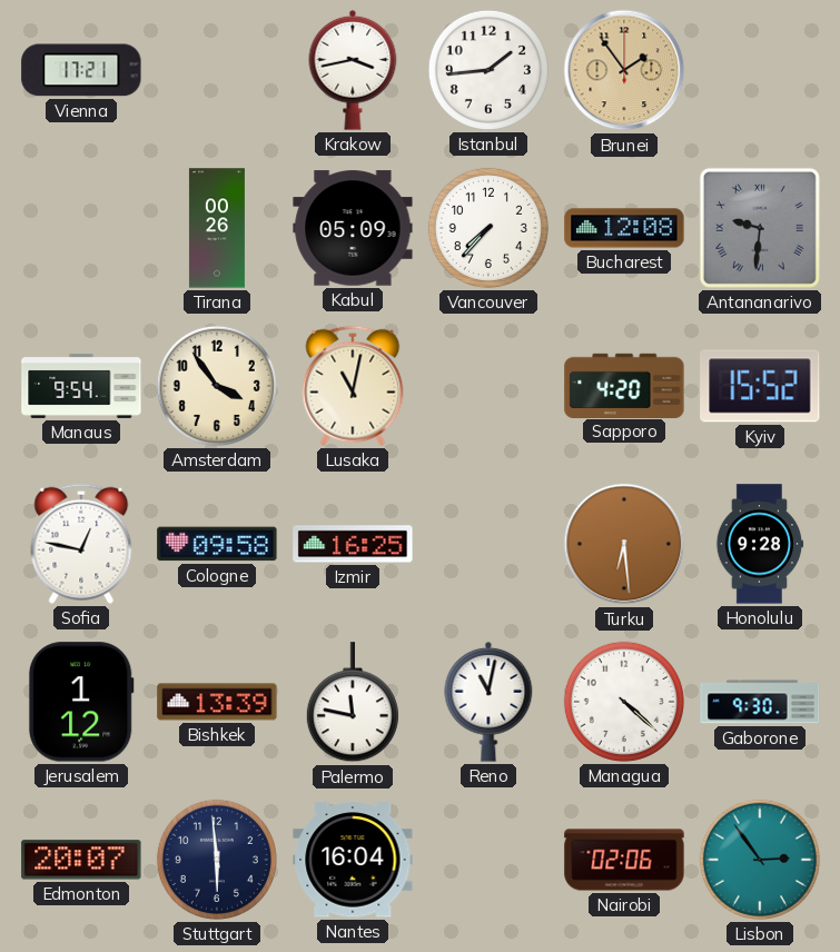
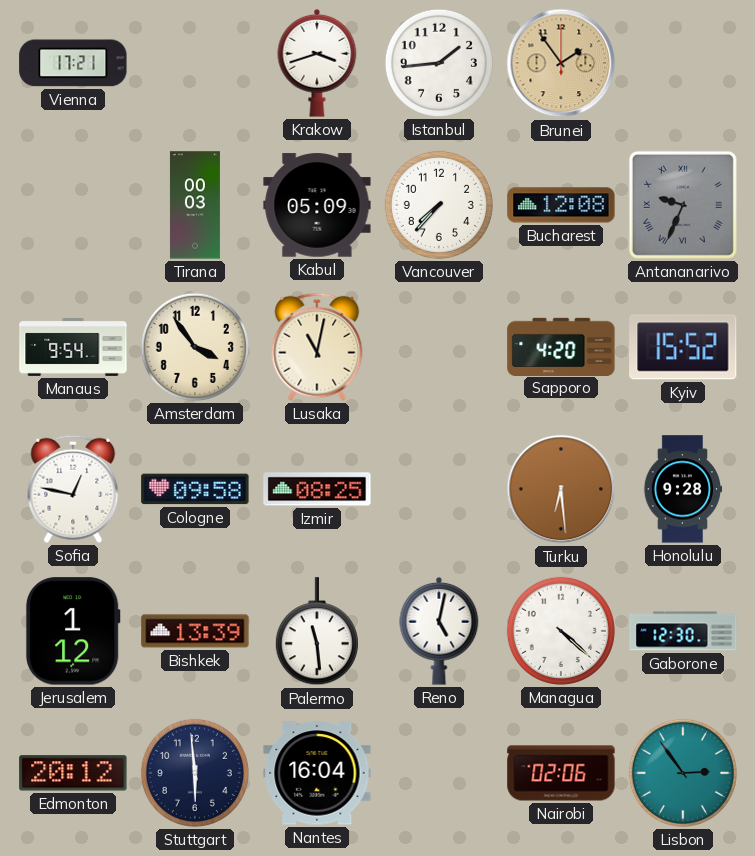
Krakow: 3:43 -> 3:42
Tirana: 00:26 -> 00:03
Antananarivo: 9:31 -> 9:34
Izmir: 16:25 -> 08:25
Palermo: 11:47 -> 11:29
Reno: 11:02 -> 5:02
Gaborone: 9:30 -> 12:30
Edmonton: 20:07 -> 20:12
